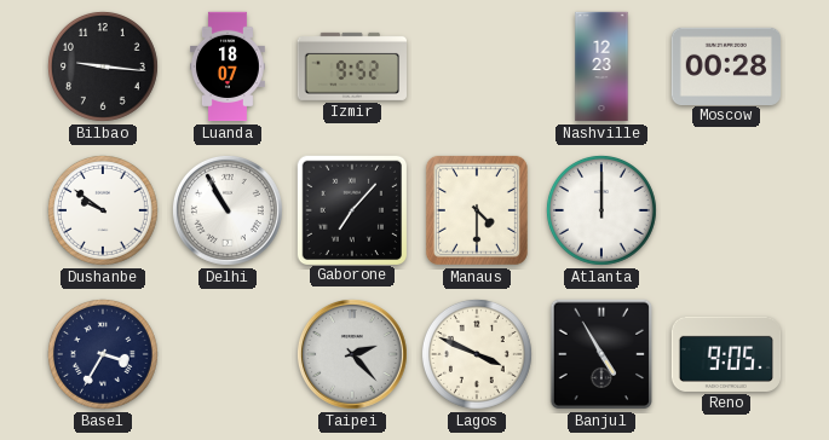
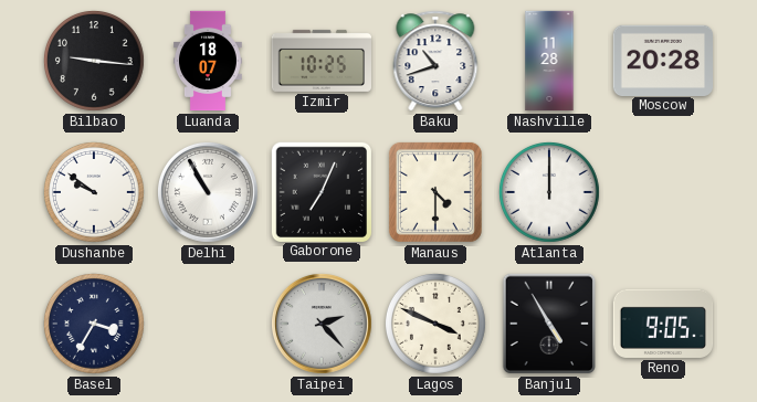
Izmir: 9:52 -> 10:25
Baku: none -> 10:42
Nashville: 12:23 -> 11:28
Moscow: 00:28 -> 20:28
Gaborone: 7:07 -> 7:04
